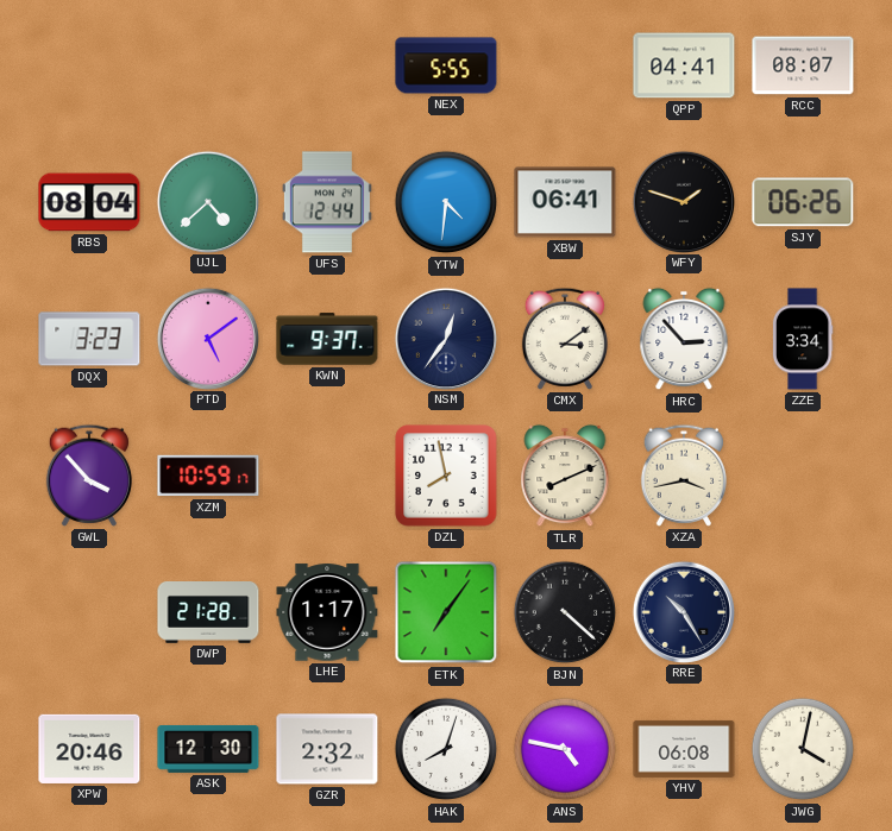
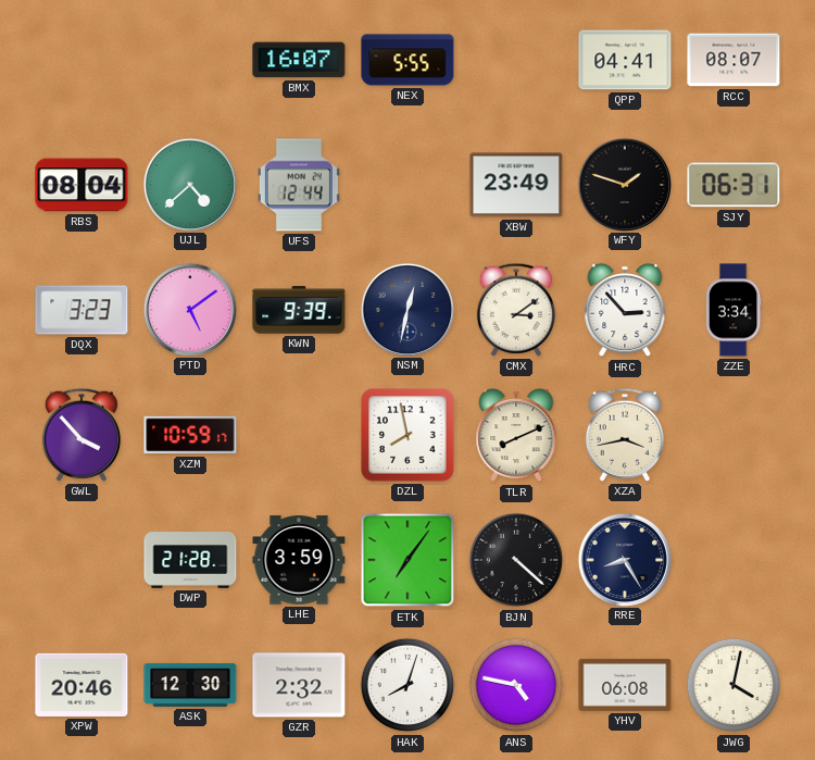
BMX: none -> 16:07
YTW: 4:31 -> none
XBW: 06:41 -> 23:49
SJY: 06:26 -> 06:31
KWN: 9:37 -> 9:39
NSM: 12:36 -> 12:32
LHE: 1:17 -> 3:59
RRE: 10:25 -> 8:25
